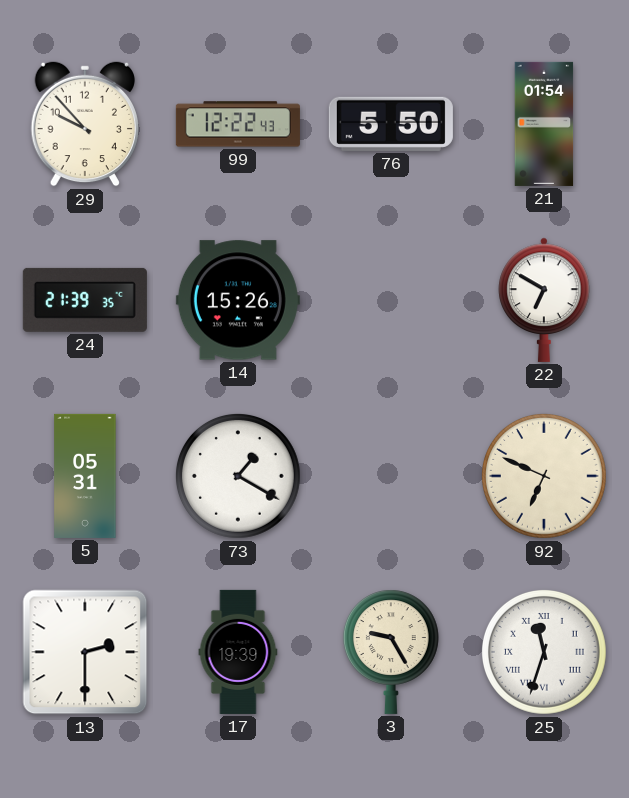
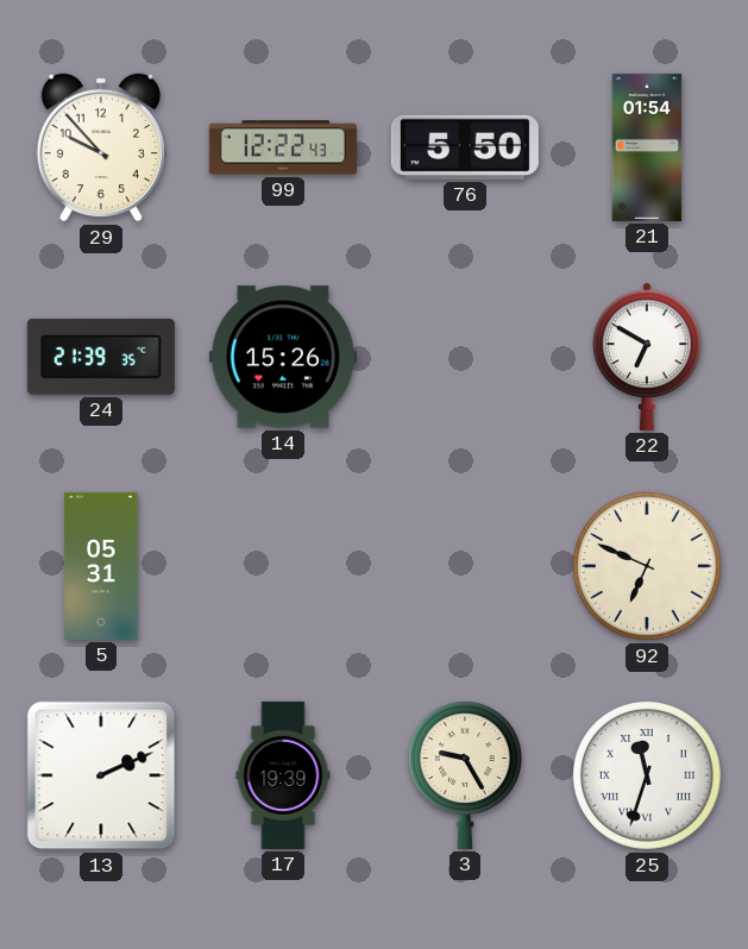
73: 1:20 -> none
13: 2:30 -> 2:11
